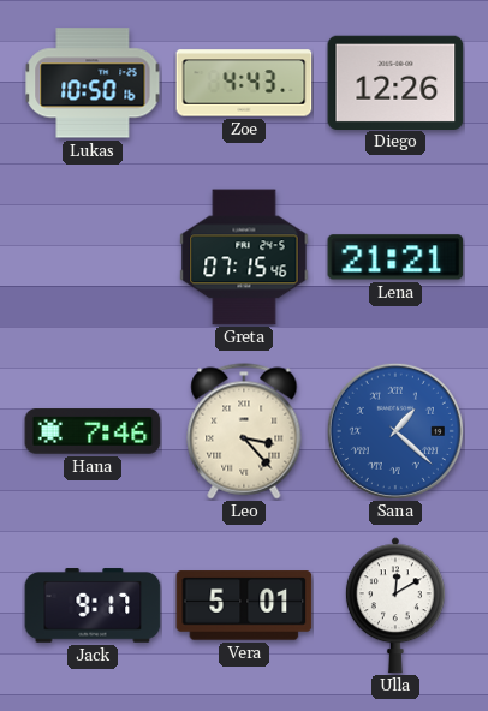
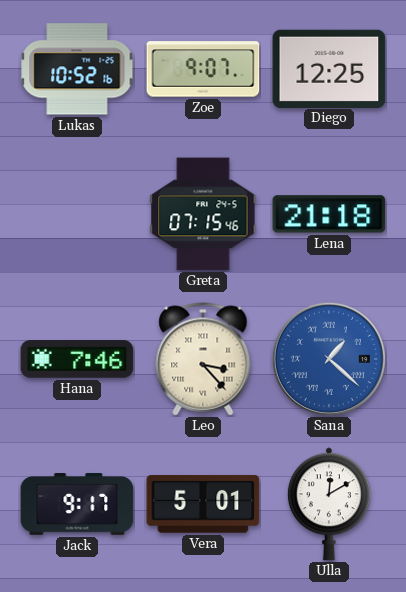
Lukas: 10:50 -> 10:52
Zoe: 4:43 -> 9:07
Diego: 12:26 -> 12:25
Lena: 21:21 -> 21:18
